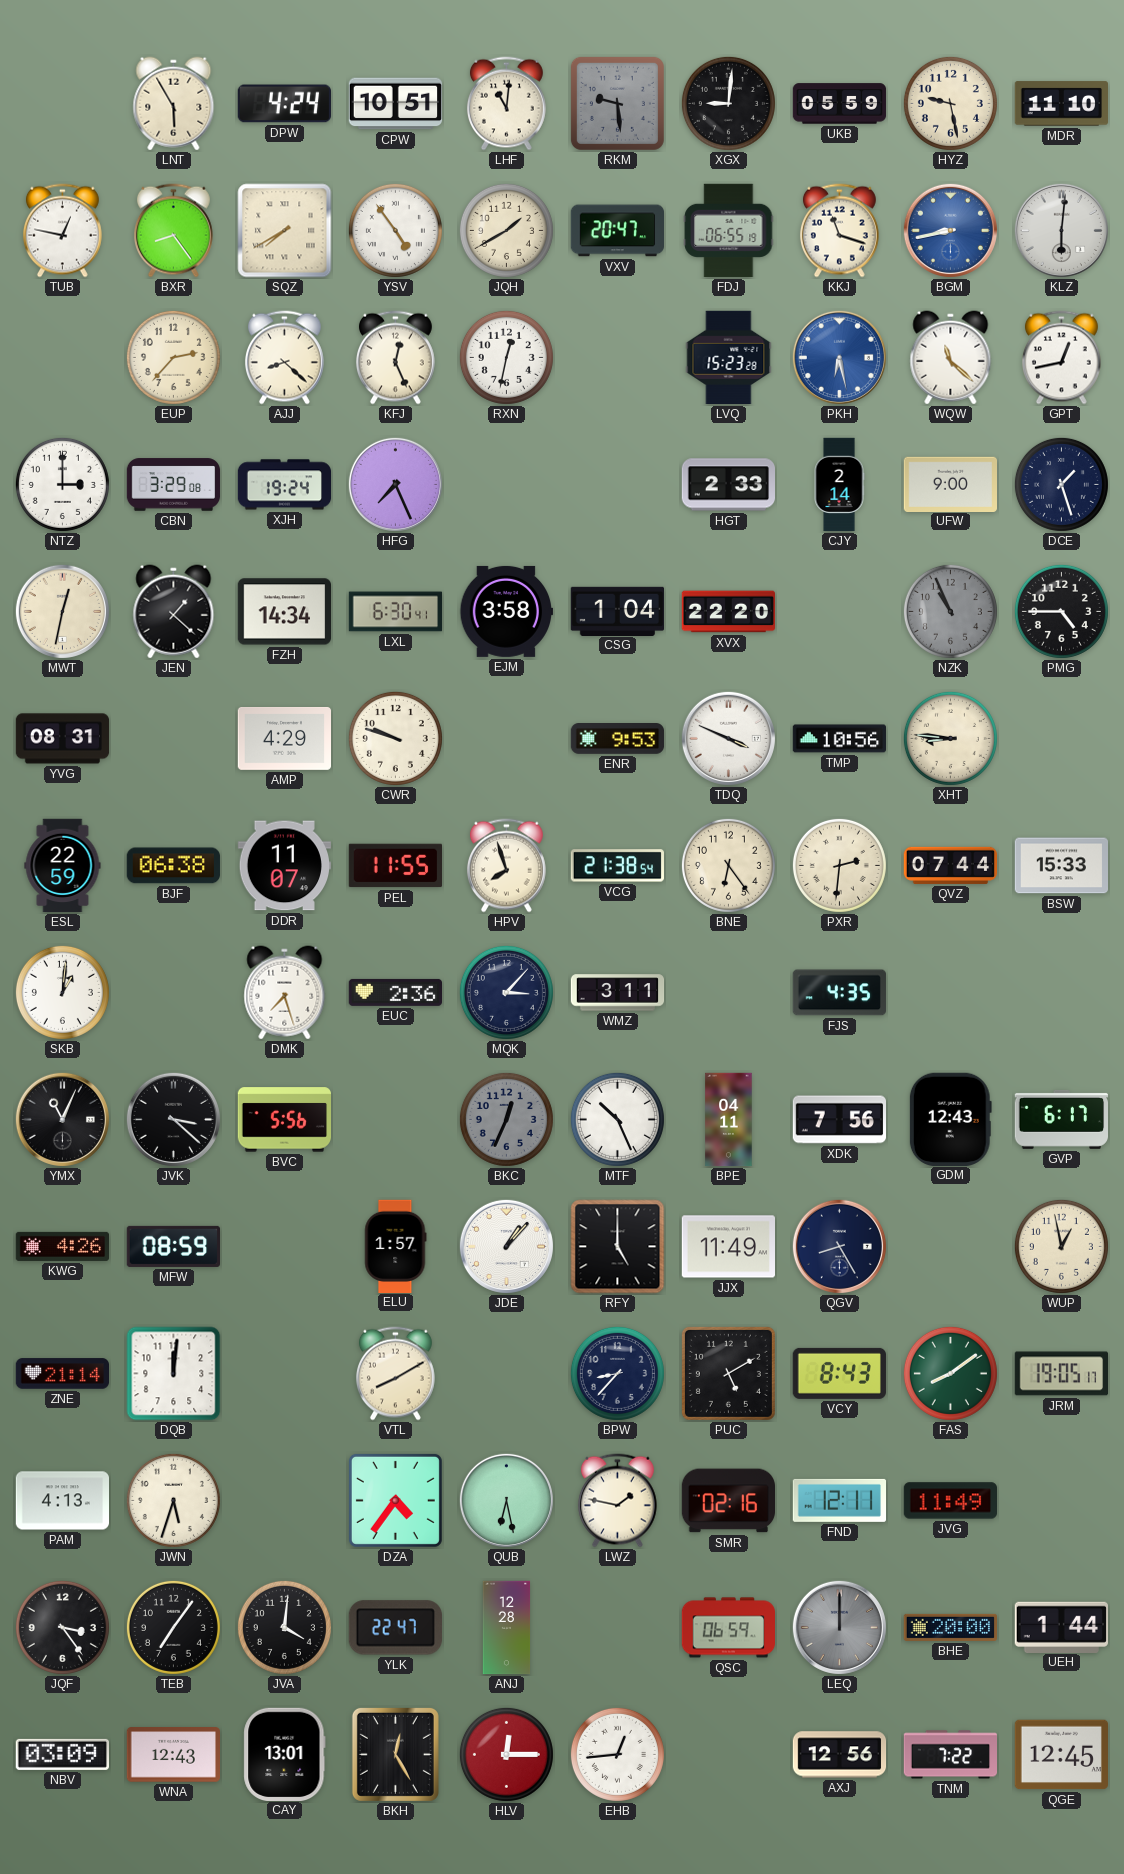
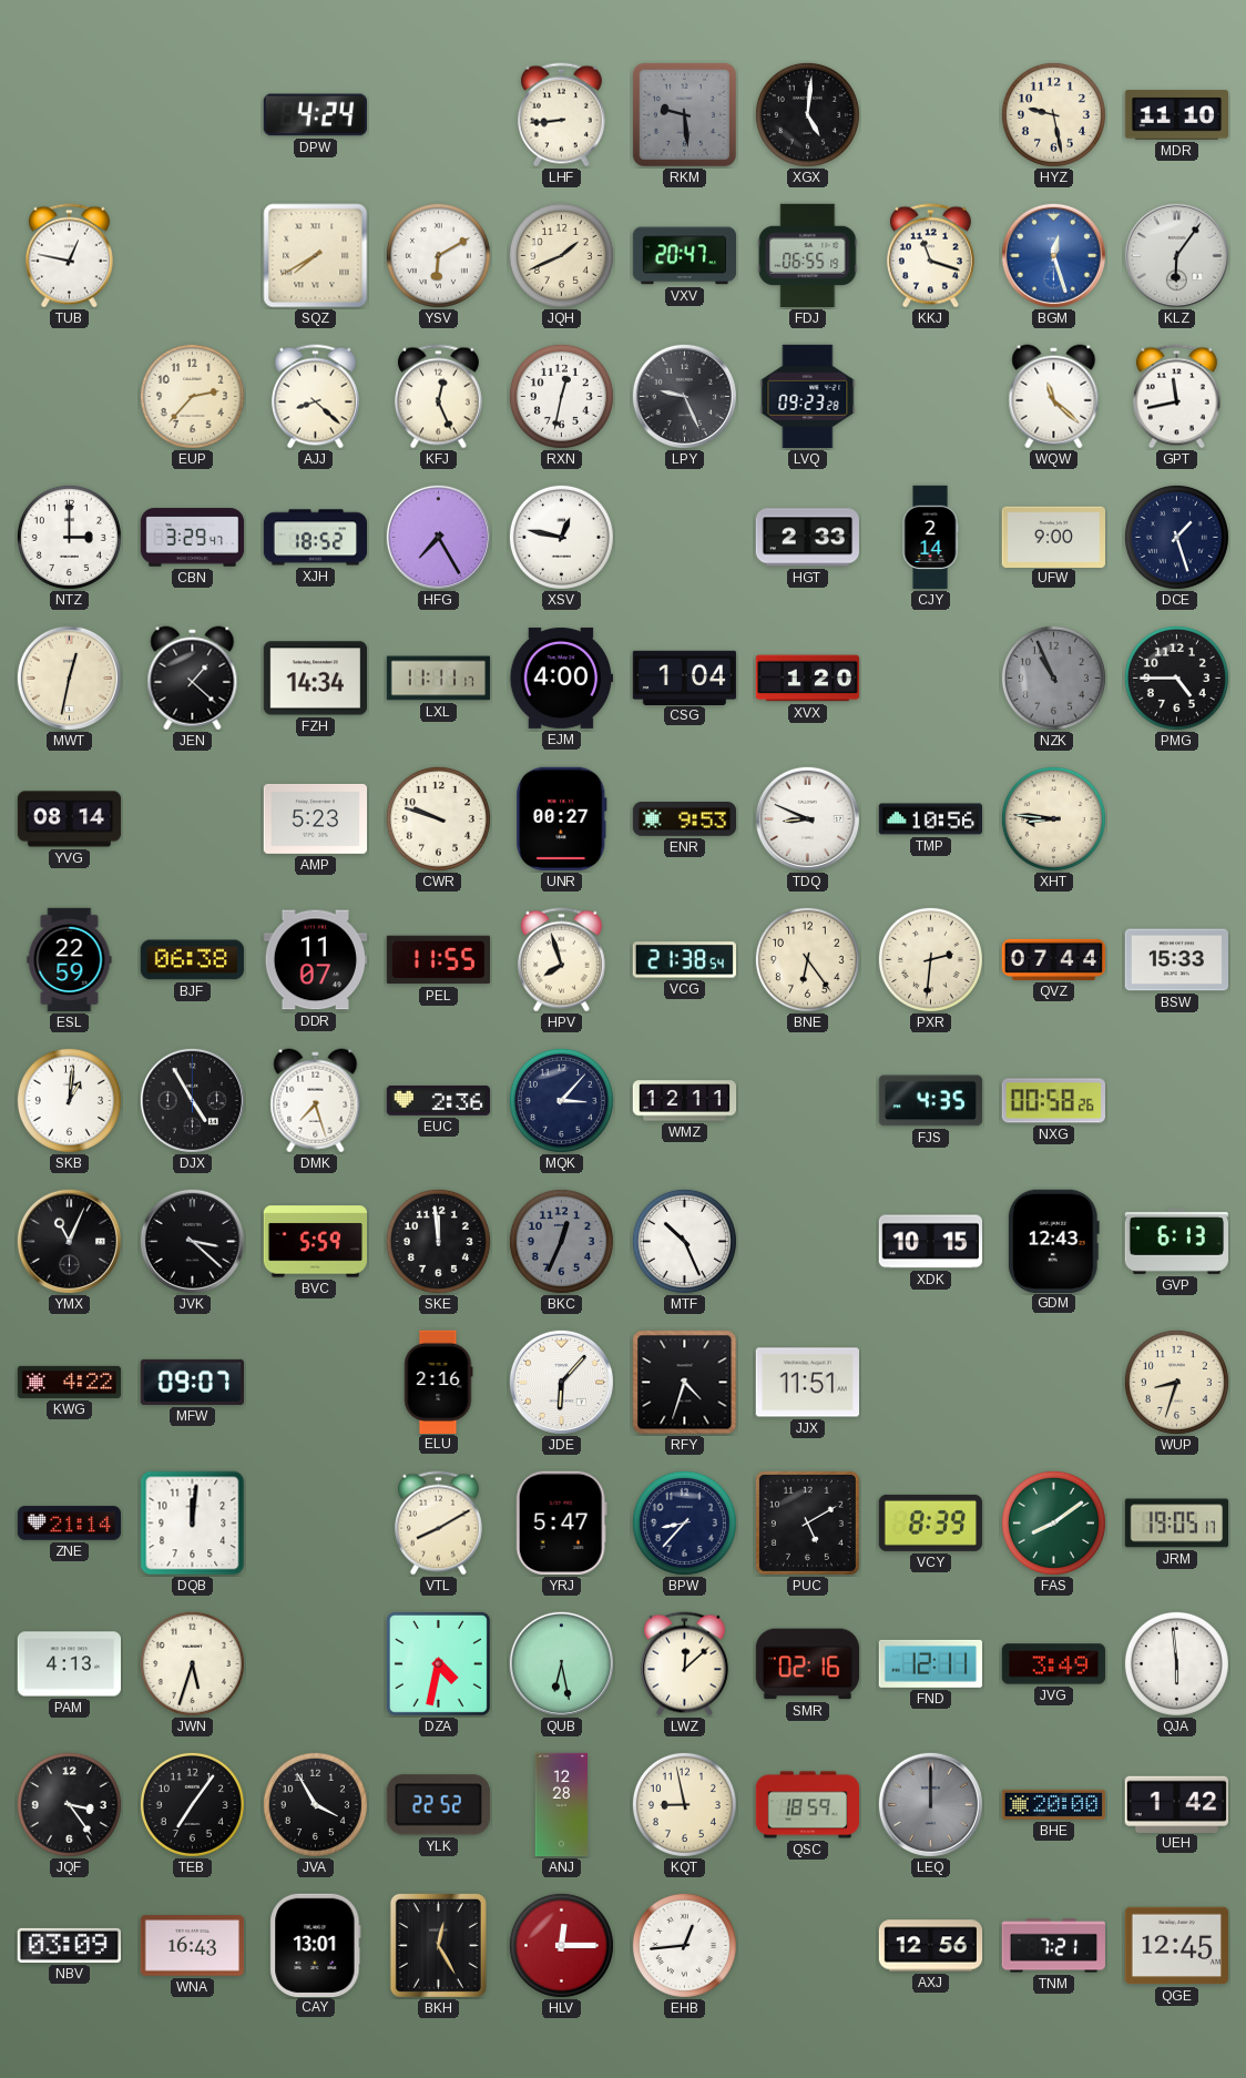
LNT: 5:55 -> none
CPW: 10:51 -> none
LHF: 11:01 -> 8:44
XGX: 9:01 -> 5:01
UKB: 05:59 -> none
BXR: 8:24 -> none
YSV: 4:54 -> 6:10
JQH: 1:40 -> 1:41
BGM: 8:43 -> 12:27
KLZ: 6:01 -> 6:06
LPY: none -> 9:26
LVQ: 15:23 -> 09:23
PKH: 6:28 -> none
GPT: 12:43 -> 11:43
CBN: 3:29:08 -> 3:29:47
XJH: 19:24 -> 18:52
HFG: 7:26 -> 7:25
XSV: none -> 12:47
LXL: 6:30 -> 11:11
EJM: 3:58 -> 4:00
XVX: 22:20 -> 1:20
YVG: 08:31 -> 08:14
AMP: 4:29 -> 5:23
UNR: none -> 00:27
TDQ: 3:49 -> 8:49
DJX: none -> 4:55
WMZ: 3:11 -> 12:11
NXG: none -> 00:58
BVC: 5:56 -> 5:59
SKE: none -> 11:59
BPE: 04:11 -> none
XDK: 7:56 -> 10:15
GVP: 6:17 -> 6:13
KWG: 4:26 -> 4:22
MFW: 08:59 -> 09:07
ELU: 1:57 -> 2:16
JDE: 1:07 -> 6:07
RFY: 5:00 -> 4:33
JJX: 11:49 -> 11:51
QGV: 8:25 -> none
WUP: 12:58 -> 8:33
YRJ: none -> 5:47
VCY: 8:43 -> 8:39
DZA: 4:36 -> 4:32
LWZ: 1:47 -> 12:08
JVG: 11:49 -> 3:49
QJA: none -> 5:59
JVA: 4:01 -> 3:55
YLK: 22:47 -> 22:52
KQT: none -> 8:58
QSC: 06:59 -> 18:59
UEH: 1:44 -> 1:42
WNA: 12:43 -> 16:43
TNM: 7:22 -> 7:21
